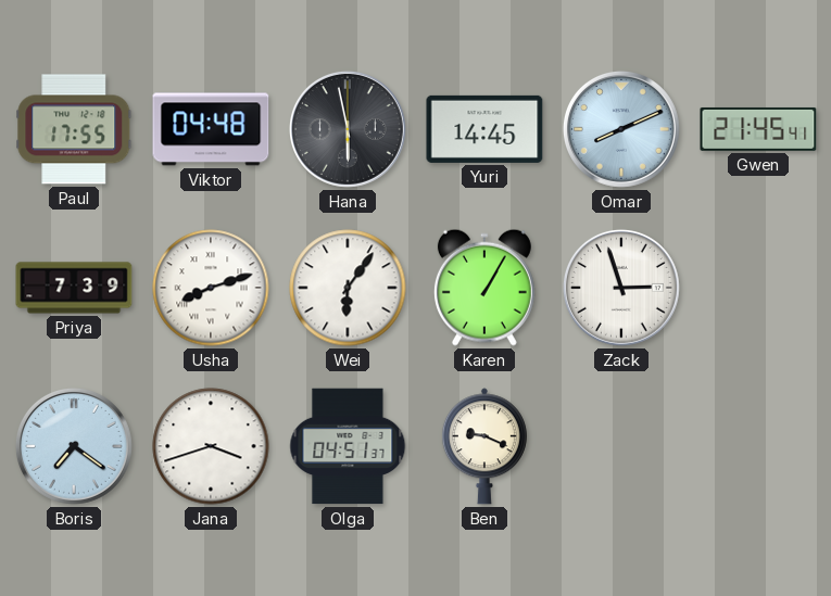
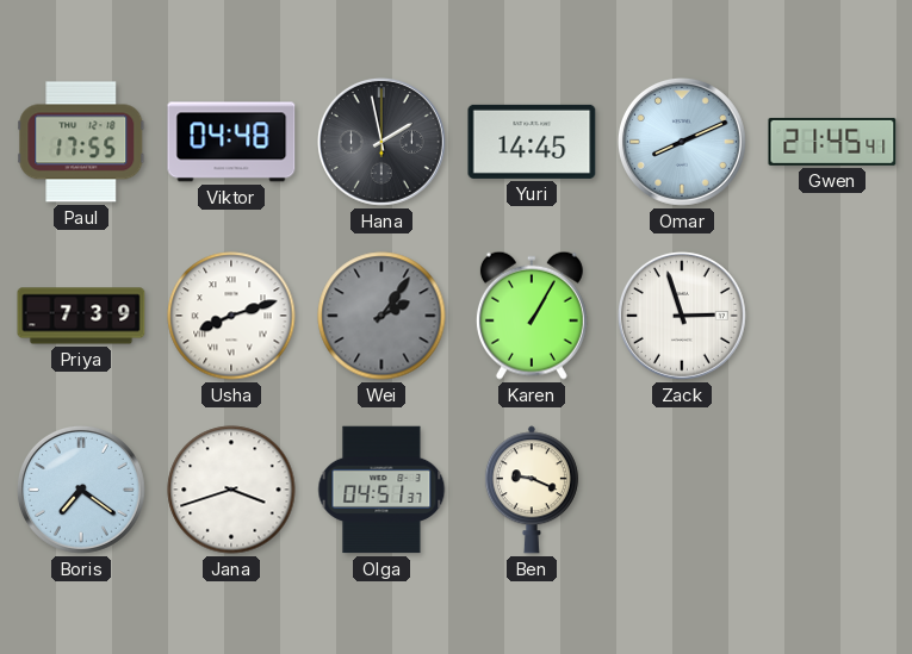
Hana: 5:58 -> 1:58
Wei: 6:06 -> 2:06
Wei dial: white -> grey
